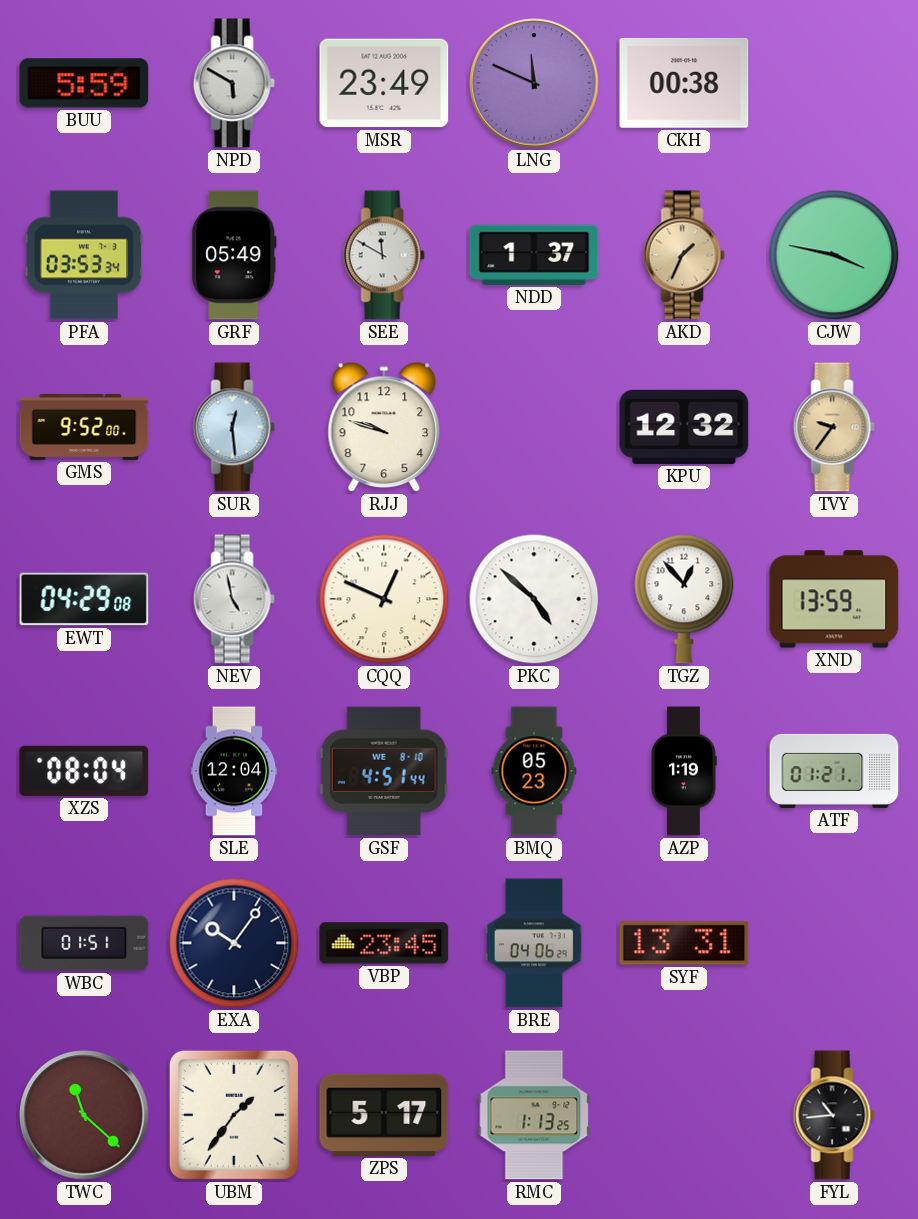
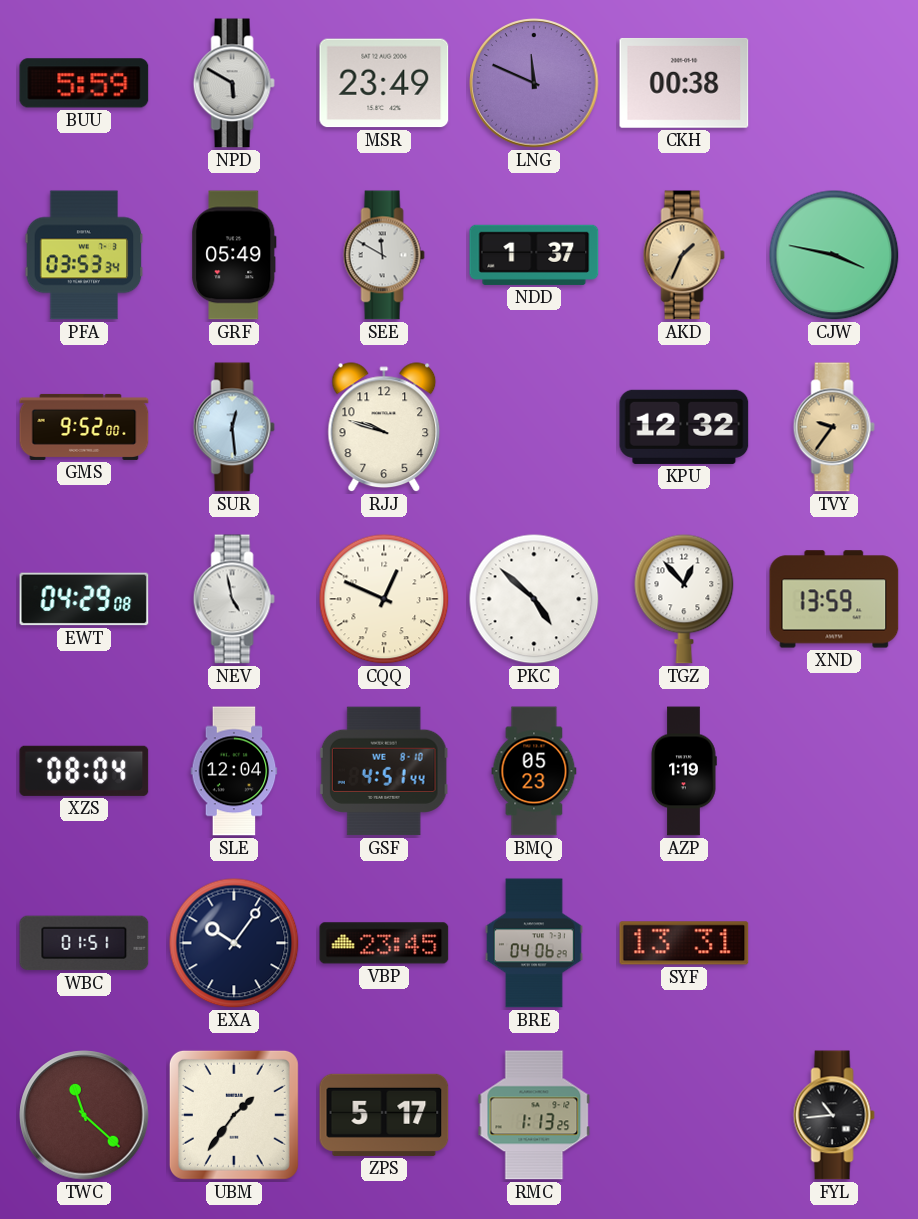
ATF: 01:21 -> none
